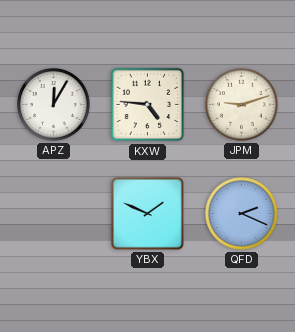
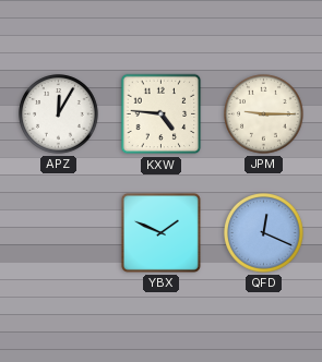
JPM: 9:12 -> 9:15
QFD: 2:19 -> 12:19
